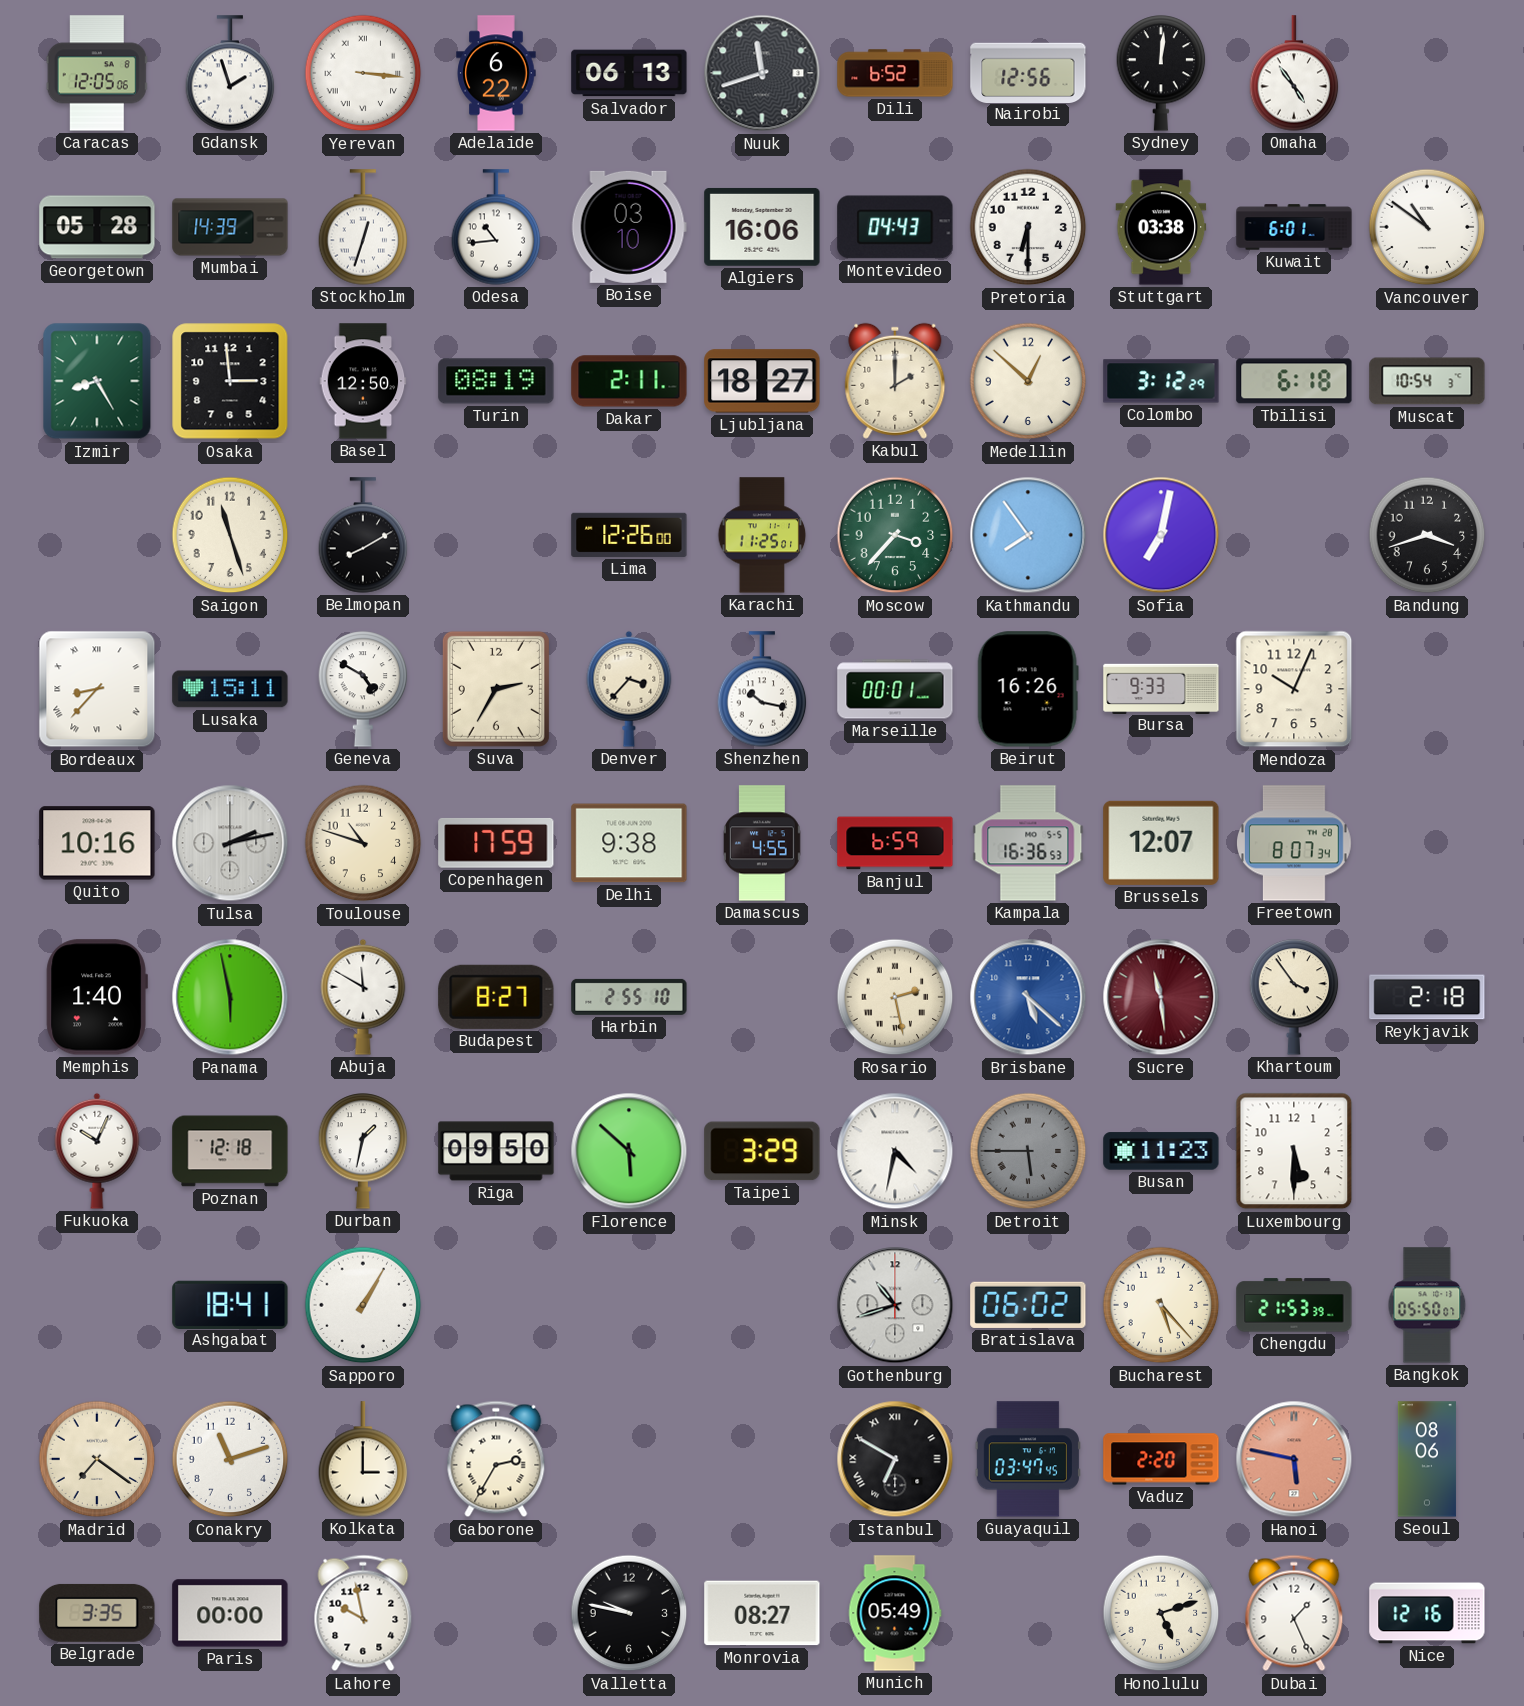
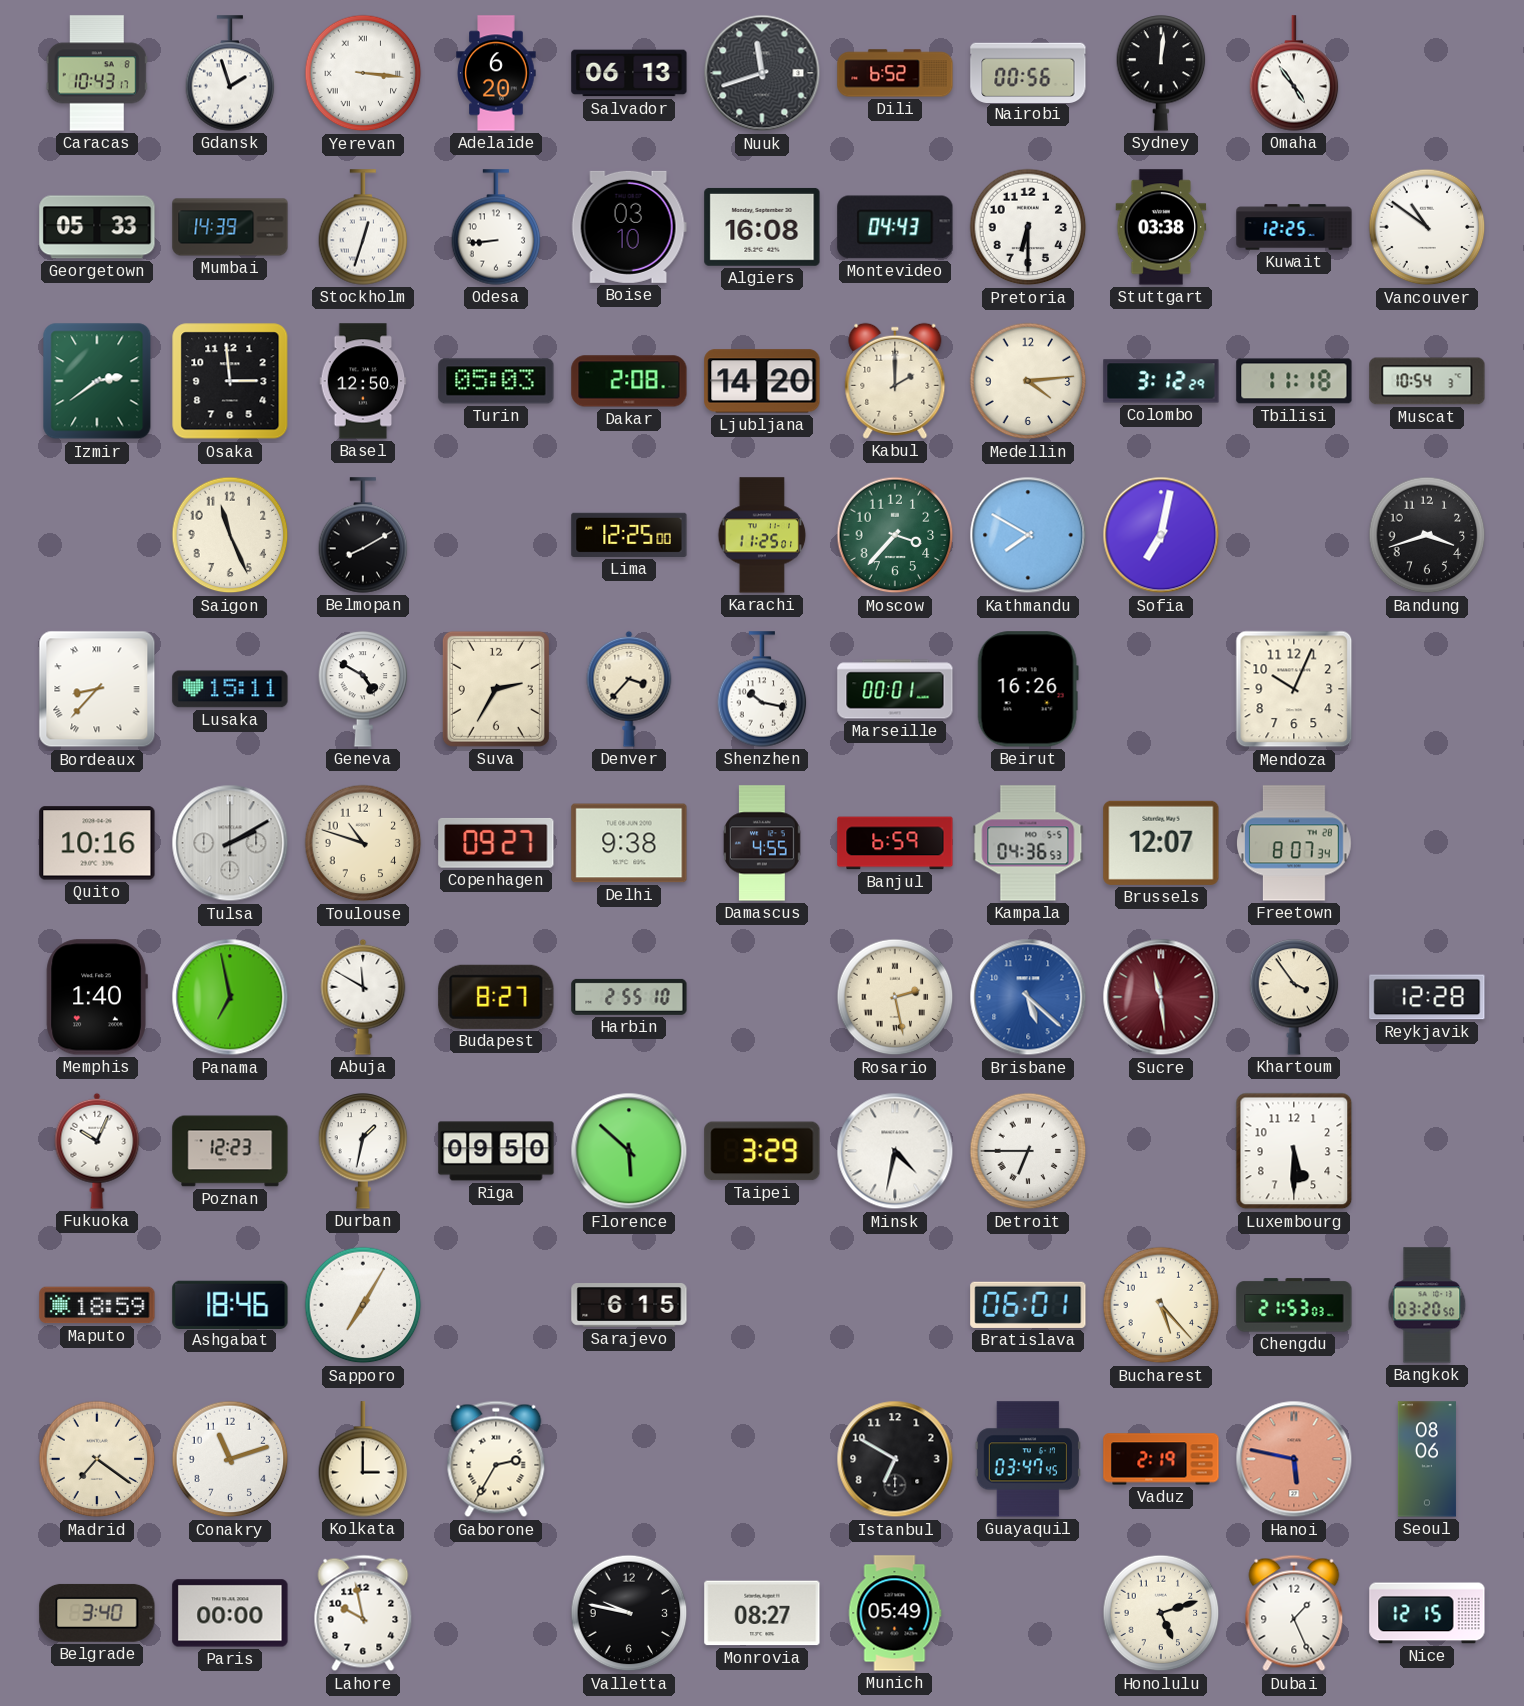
Caracas: 12:05 -> 10:43
Adelaide: 6:22 -> 6:20
Nairobi: 12:56 -> 00:56
Georgetown: 05:28 -> 05:33
Odesa: 10:44 -> 8:44
Algiers: 16:06 -> 16:08
Kuwait: 6:01 -> 12:25
Izmir: 8:25 -> 2:39
Turin: 08:19 -> 05:03
Dakar: 2:11 -> 2:08
Ljubljana: 18:27 -> 14:20
Medellin: 12:52 -> 4:14
Tbilisi: 6:18 -> 11:18
Saigon: 11:27 -> 11:26
Lima: 12:26 -> 12:25
Kathmandu: 7:54 -> 7:50
Bursa: 9:33 -> none
Tulsa: 2:13 -> 2:10
Copenhagen: 17:59 -> 09:27
Kampala: 16:36 -> 04:36
Panama: 5:58 -> 6:58
Reykjavik: 2:18 -> 12:28
Poznan: 12:18 -> 12:23
Detroit: 5:45 -> 6:45
Detroit dial: grey -> white
Busan: 11:23 -> none
Maputo: none -> 18:59
Ashgabat: 18:41 -> 18:46
Sapporo: 1:05 -> 7:05
Sarajevo: none -> 6:15
Gothenburg: 10:42 -> none
Bratislava: 06:02 -> 06:01
Chengdu: 21:53:39 -> 21:53:03
Bangkok: 05:50 -> 03:20
Istanbul numerals: Roman -> Arabic
Vaduz: 2:20 -> 2:19
Belgrade: 3:35 -> 3:40
Nice: 12:16 -> 12:15
